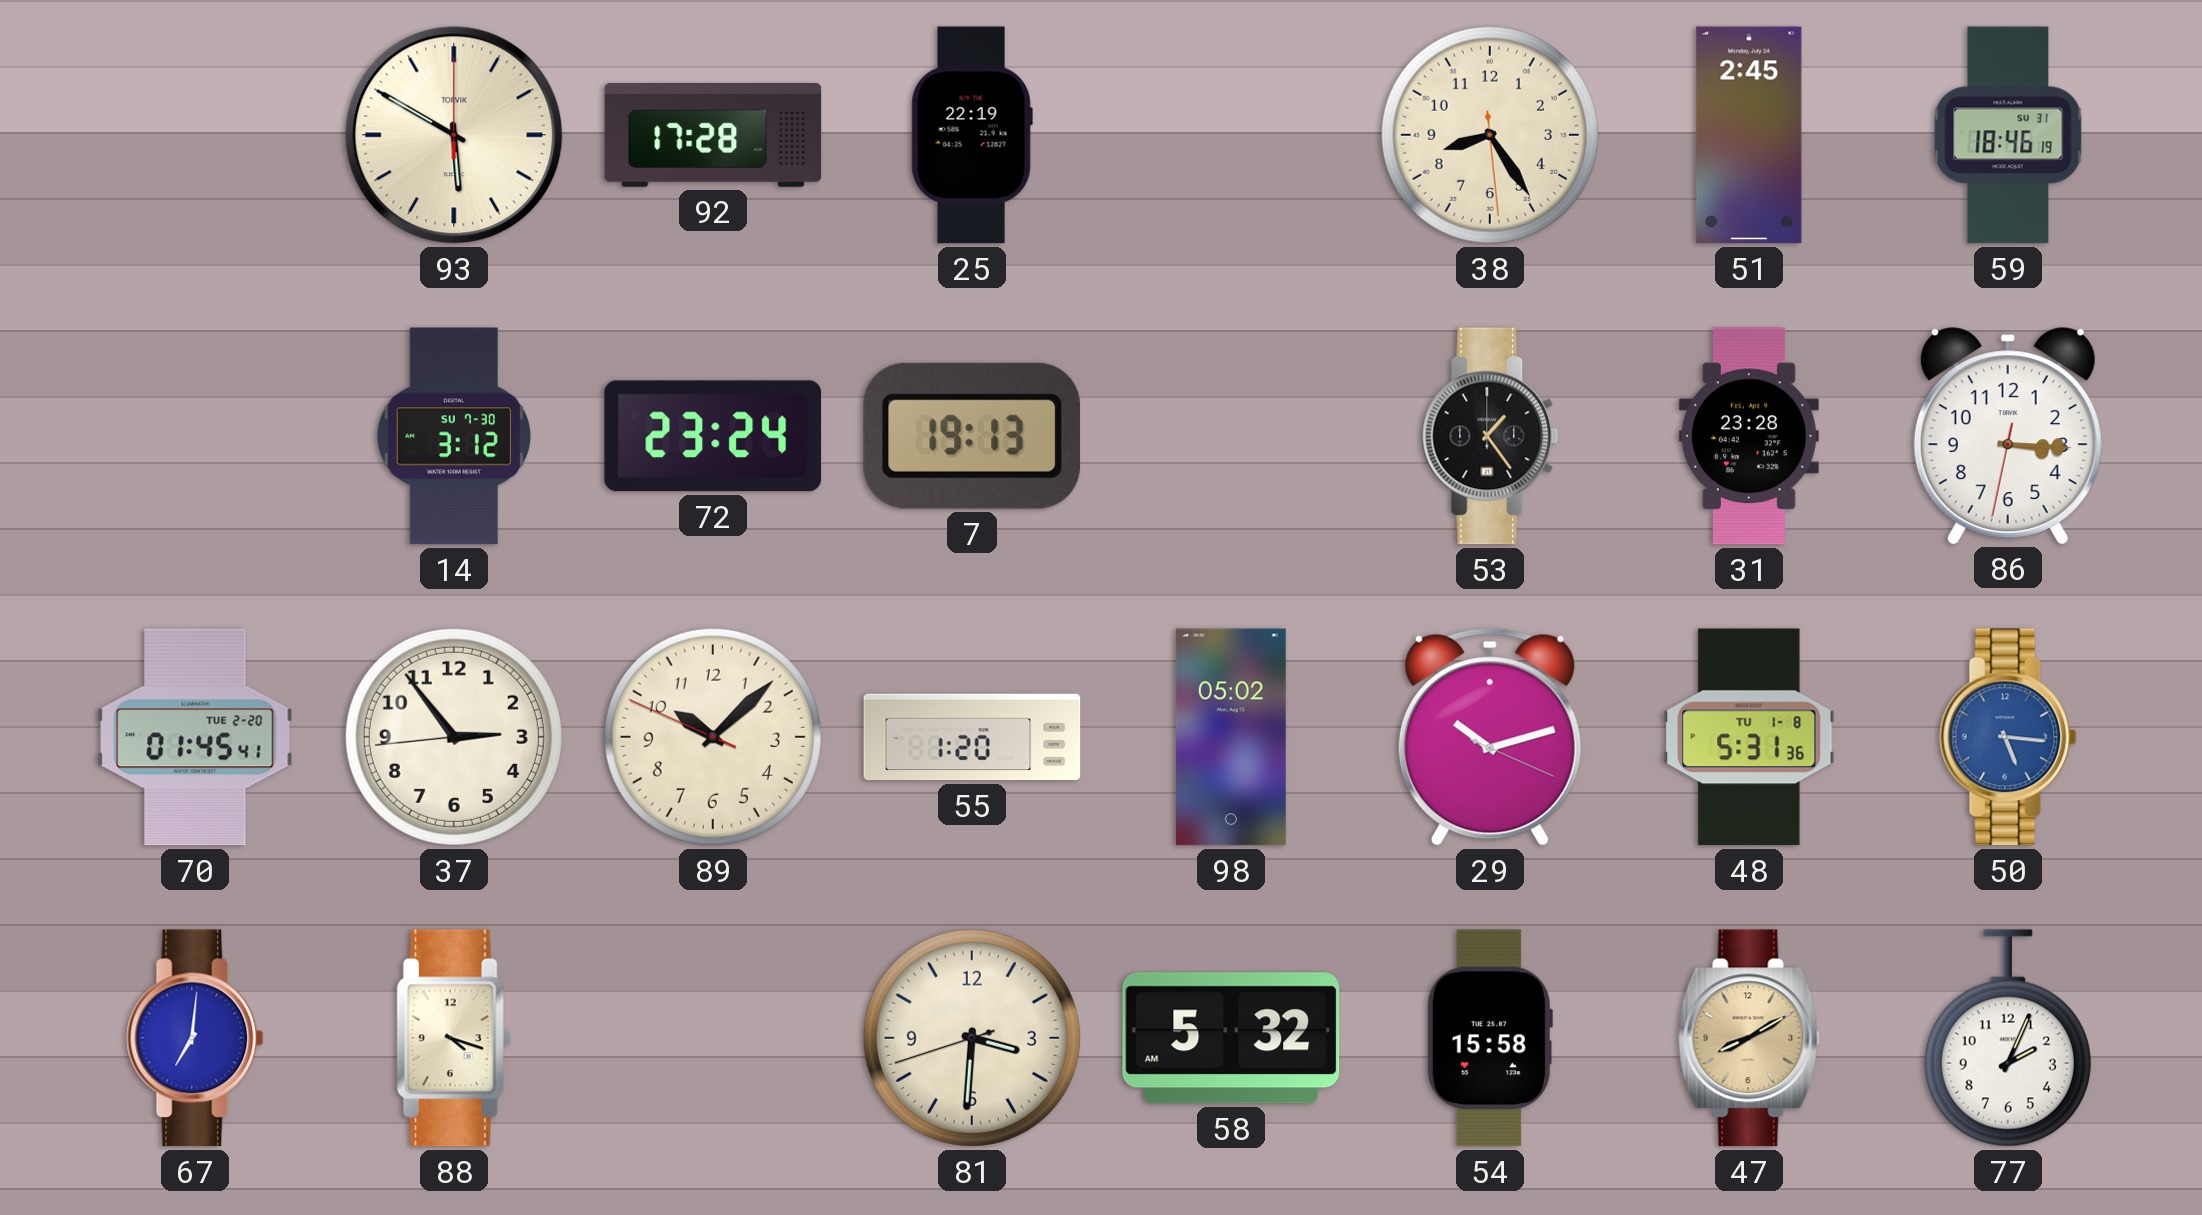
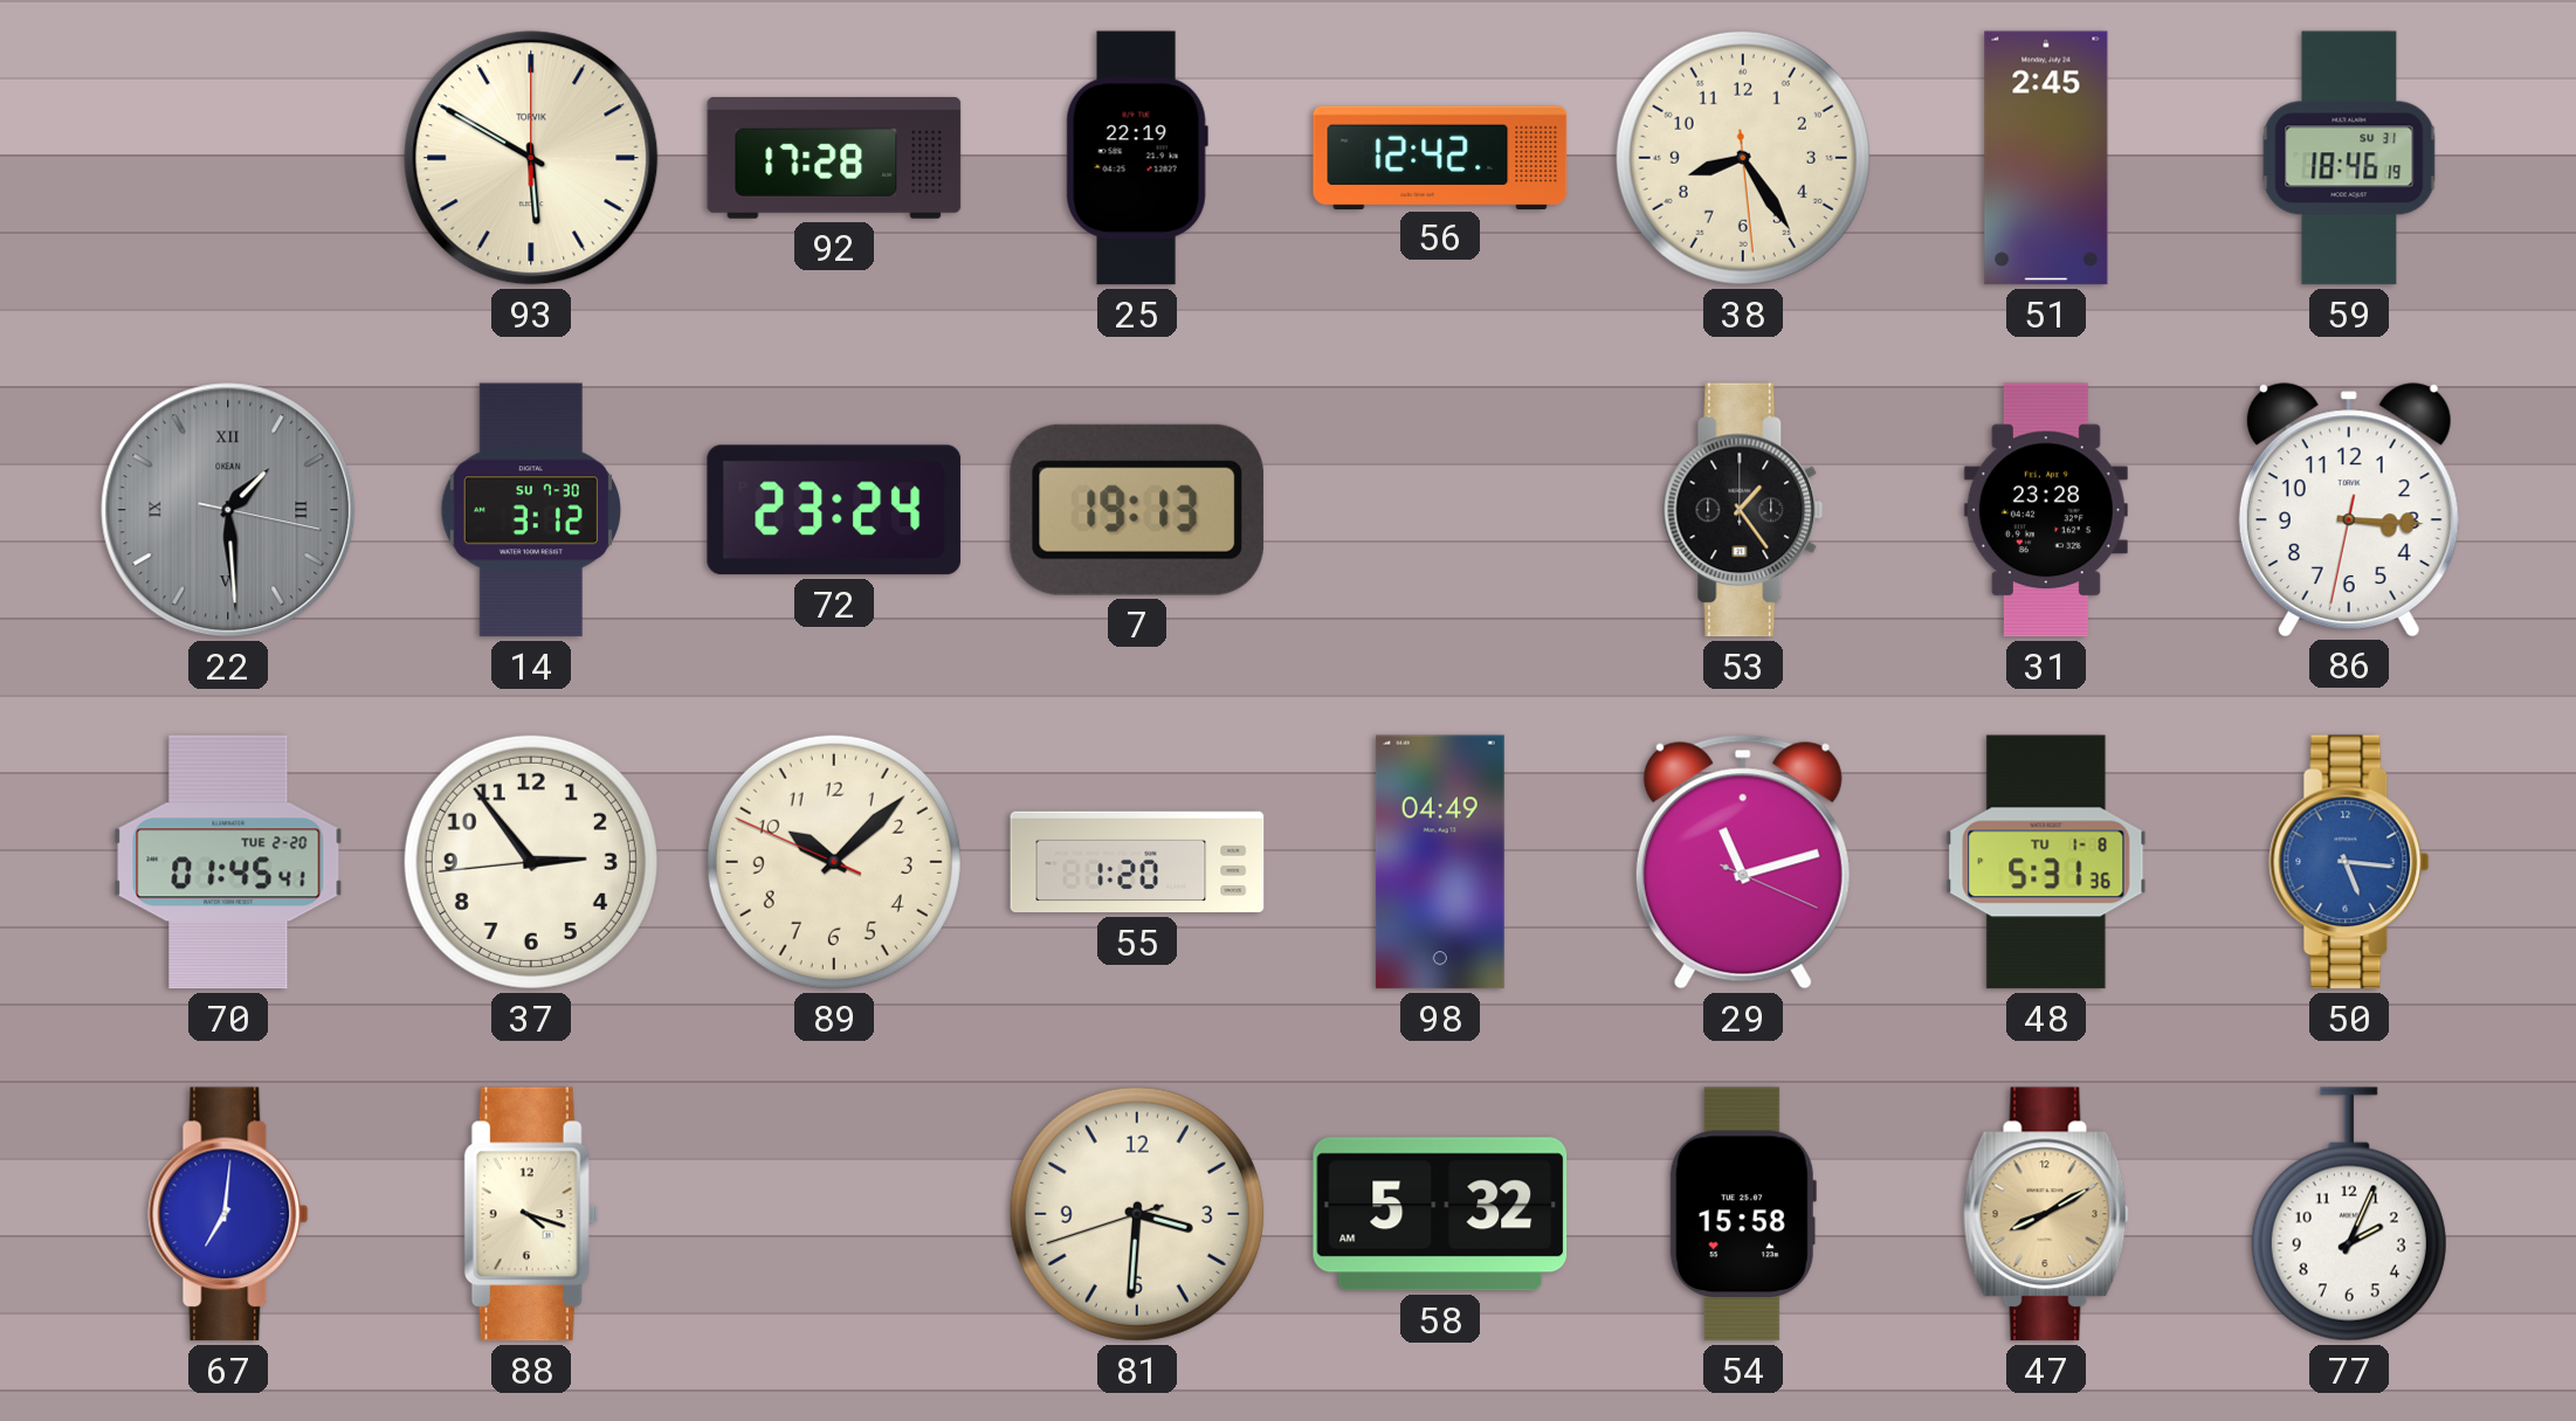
56: none -> 12:42
22: none -> 1:29
98: 05:02 -> 04:49
29: 10:12 -> 11:12
